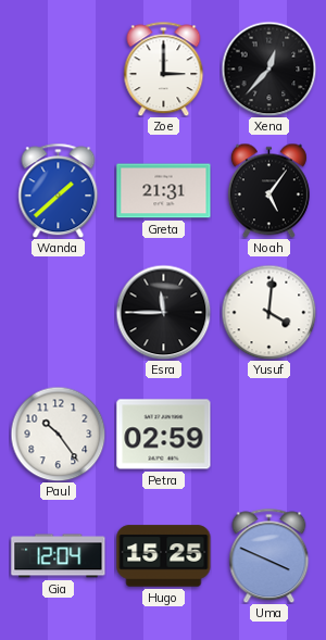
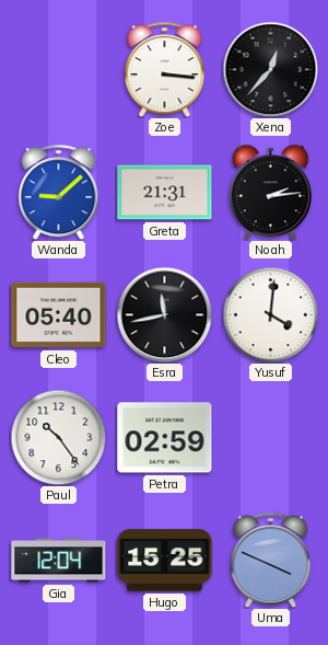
Zoe: 3:00 -> 3:16
Wanda: 1:38 -> 9:08
Noah: 5:06 -> 2:14
Cleo: none -> 05:40
Esra: 11:45 -> 11:43
